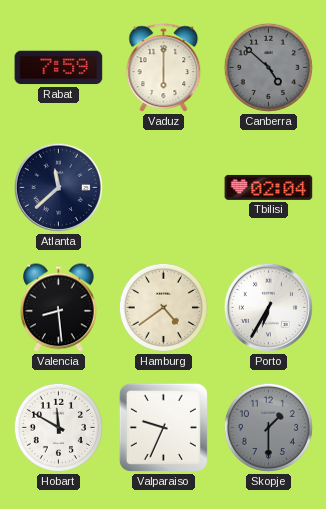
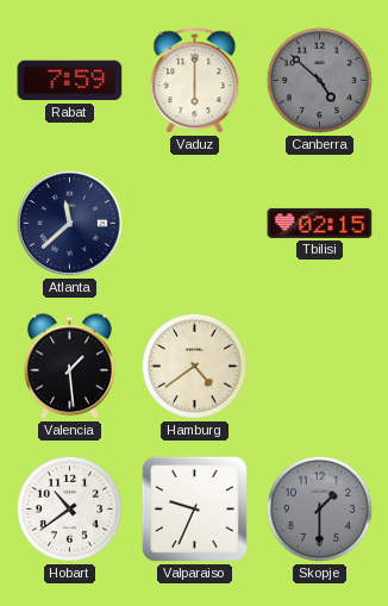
Tbilisi: 02:04 -> 02:15
Valencia: 8:29 -> 1:29
Porto: 6:35 -> none
Hobart: 11:50 -> 10:39
